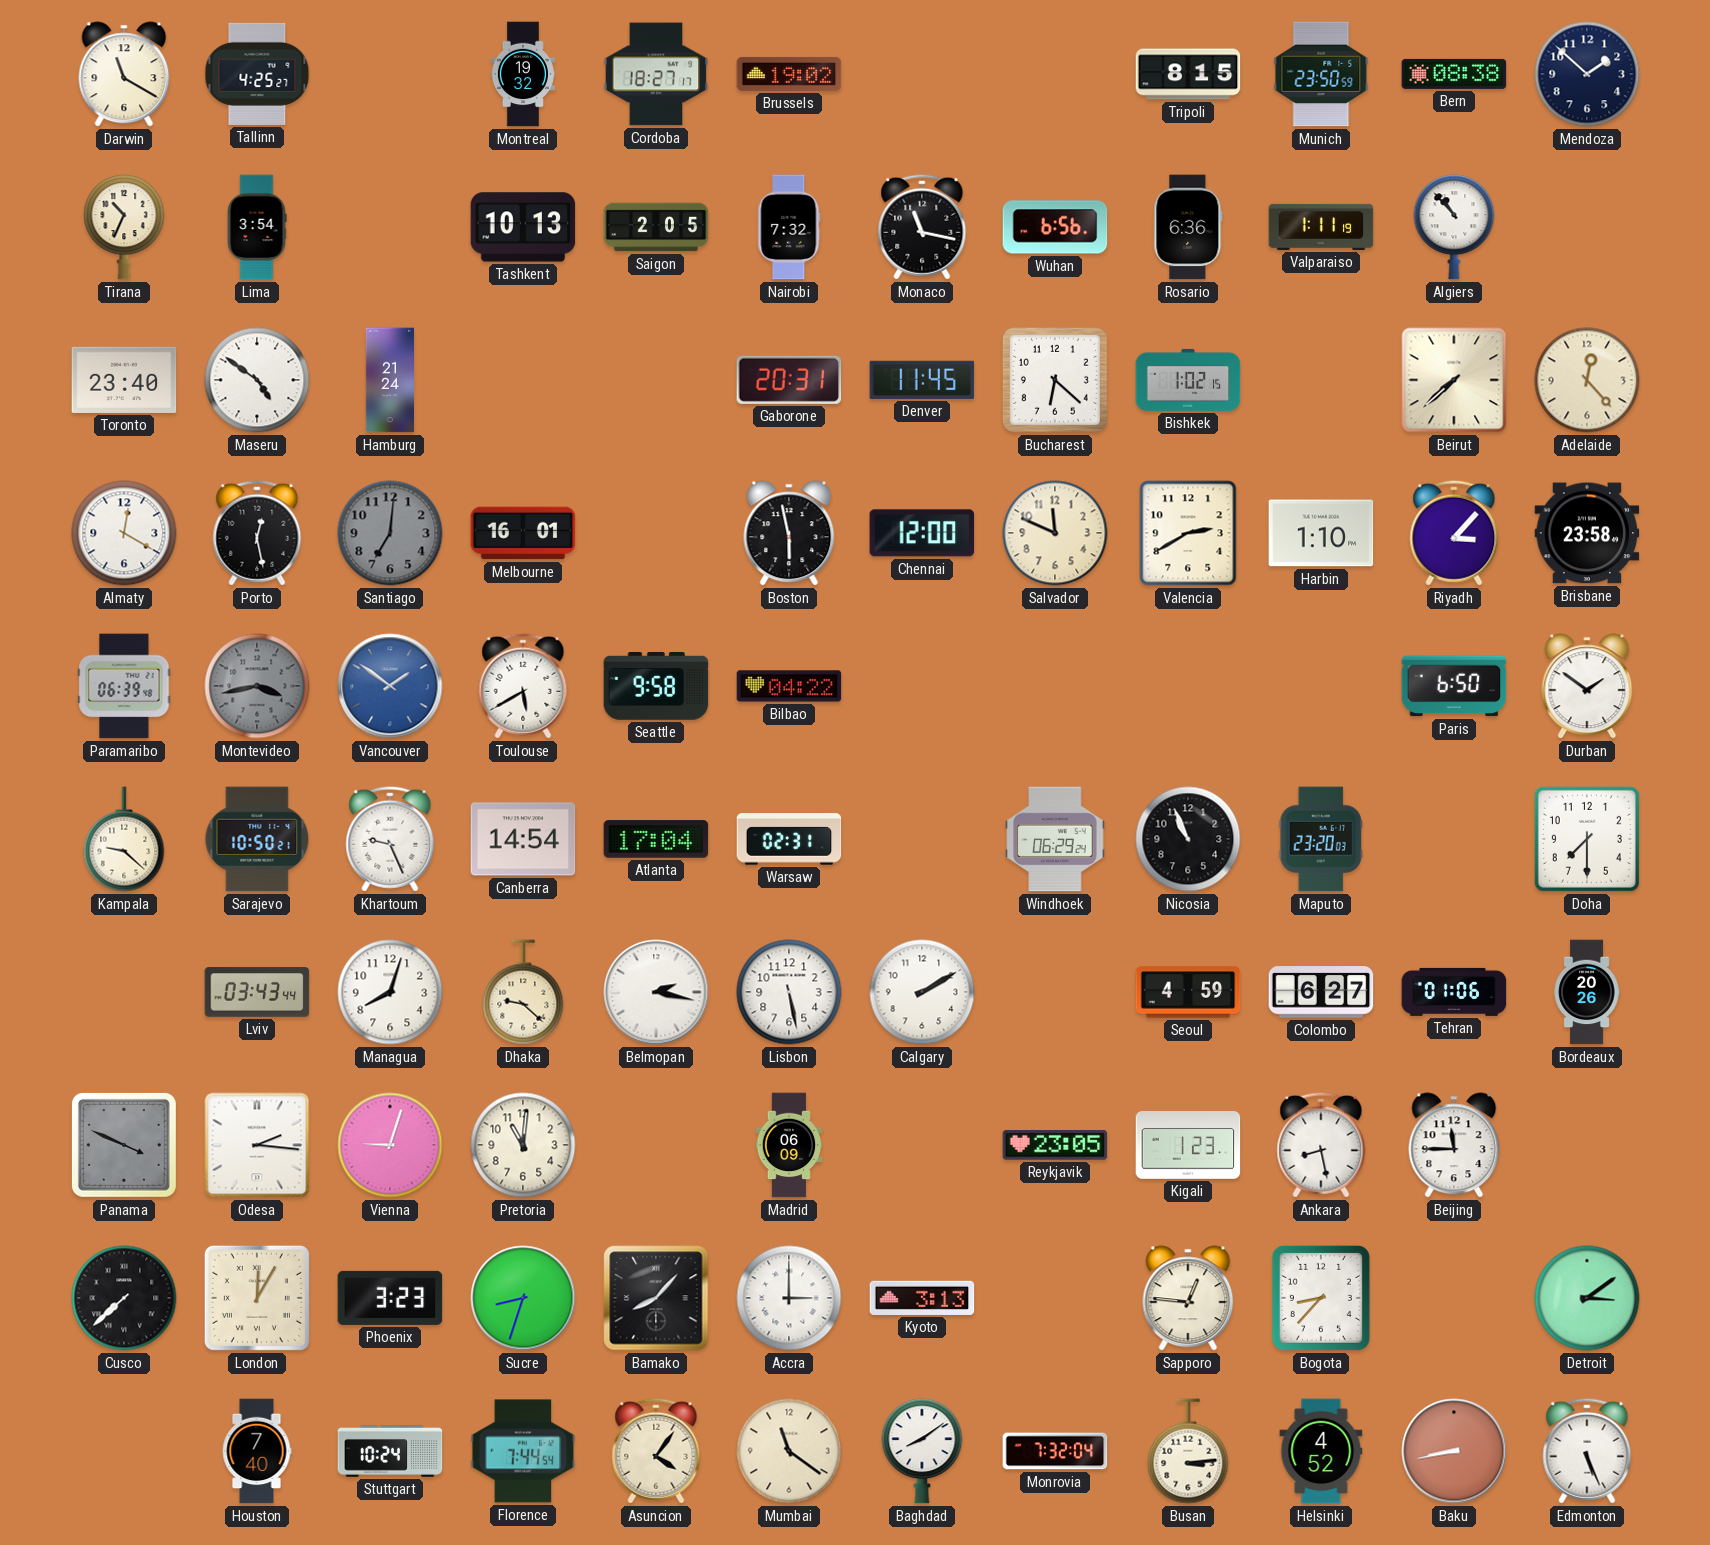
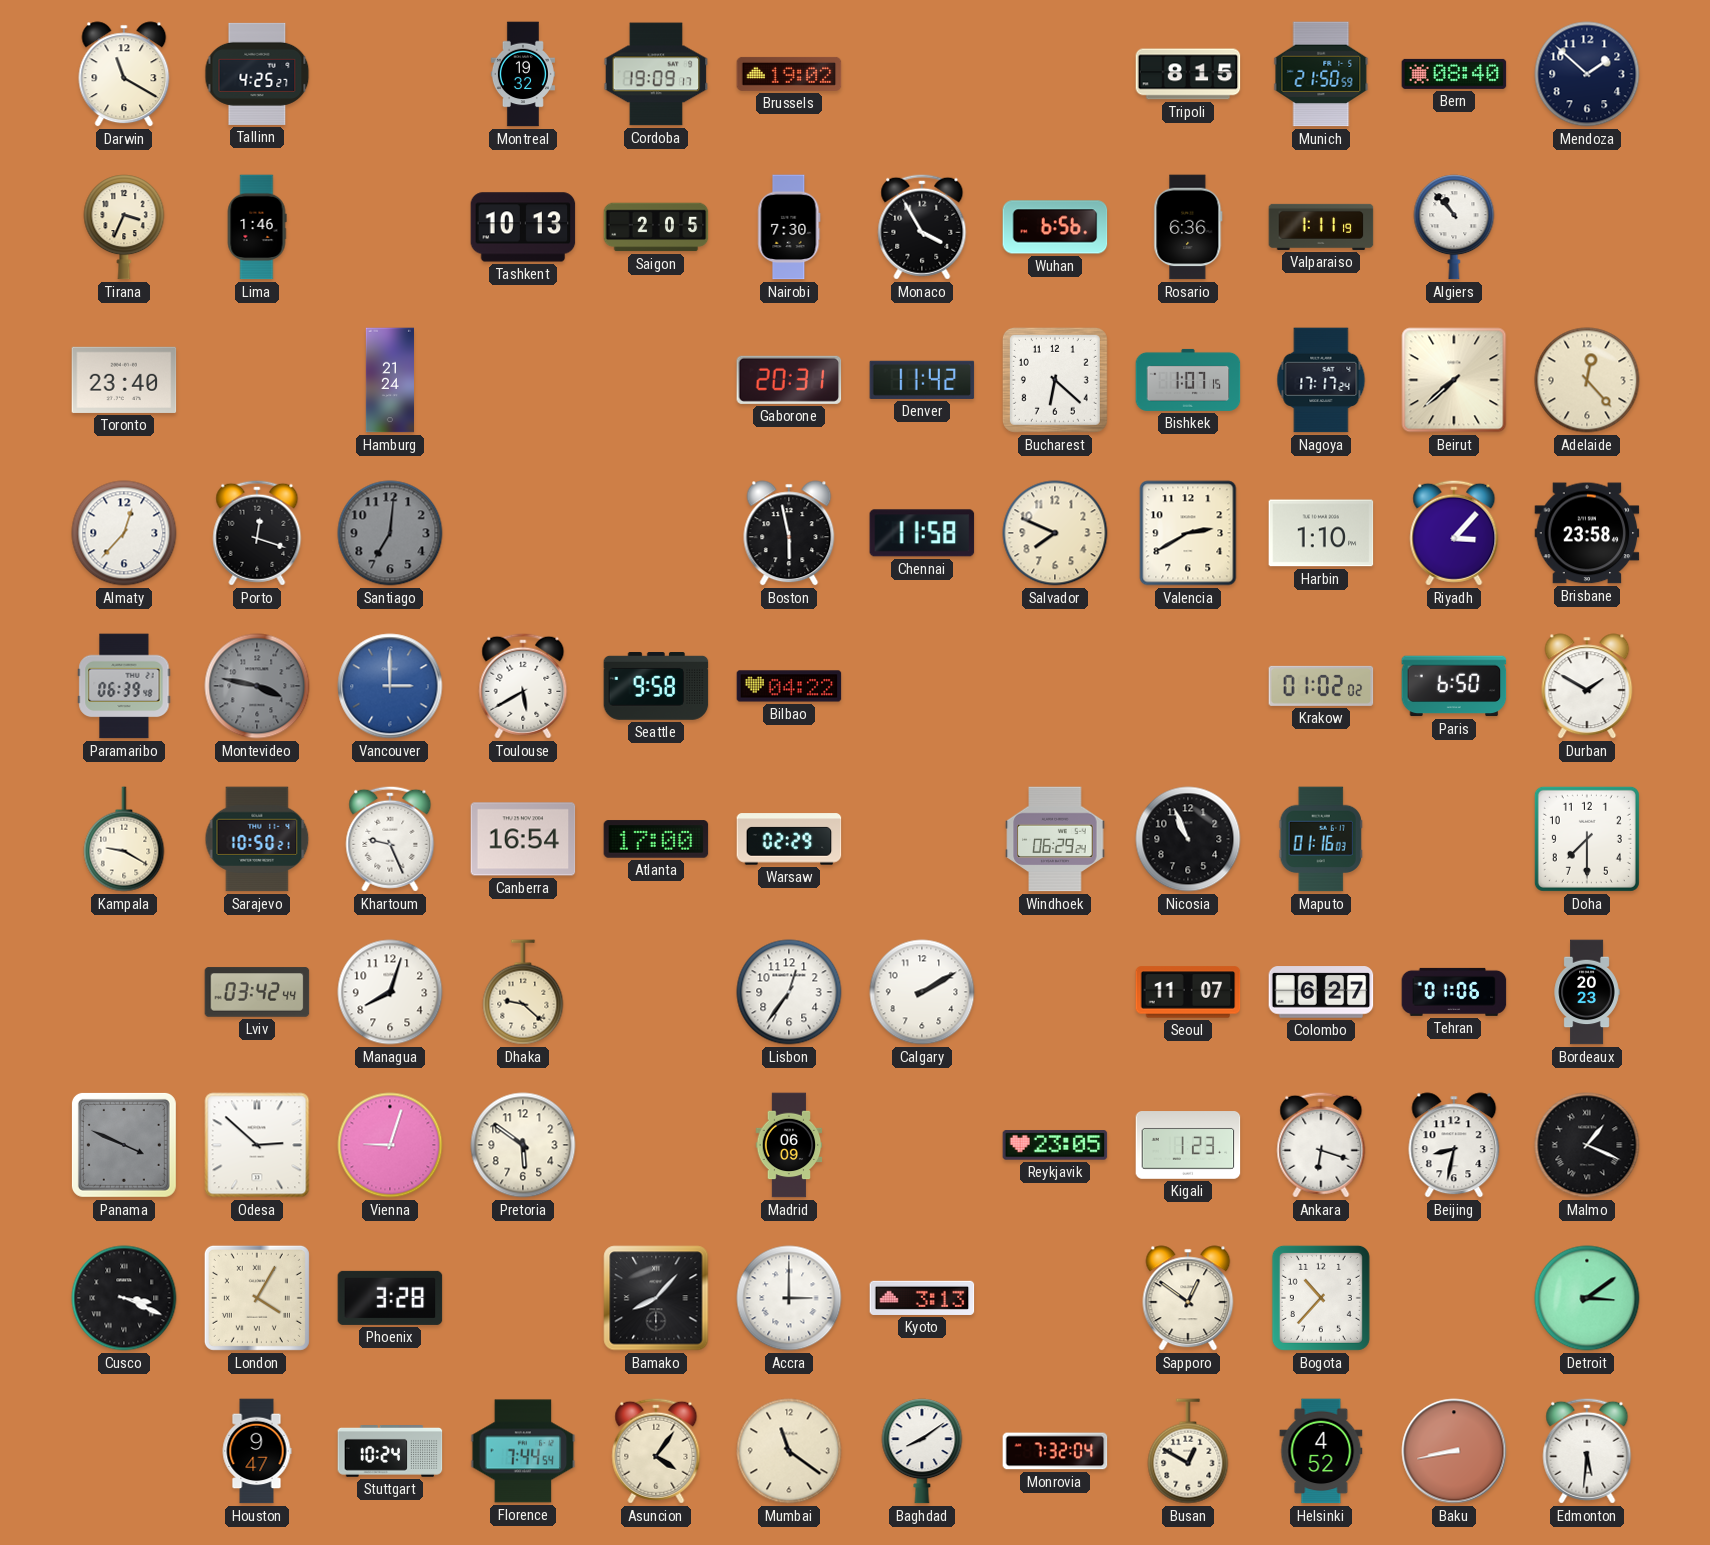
Cordoba: 18:27 -> 19:09
Munich: 23:50 -> 21:50
Bern: 08:38 -> 08:40
Tirana: 10:34 -> 3:34
Lima: 3:54 -> 1:46
Nairobi: 7:32 -> 7:30
Monaco: 11:17 -> 3:55
Maseru: 4:51 -> none
Denver: 11:45 -> 11:42
Bishkek: 1:02 -> 1:07
Nagoya: none -> 17:17
Almaty: 12:20 -> 12:37
Porto: 12:28 -> 12:18
Melbourne: 16:01 -> none
Chennai: 12:00 -> 11:58
Salvador: 11:49 -> 7:49
Montevideo: 3:43 -> 3:47
Vancouver: 1:51 -> 3:00
Krakow: none -> 01:02
Durban: 1:51 -> 1:50
Kampala: 9:22 -> 9:20
Canberra: 14:54 -> 16:54
Atlanta: 17:04 -> 17:00
Warsaw: 02:31 -> 02:29
Maputo: 23:20 -> 01:16
Lviv: 03:43 -> 03:42
Belmopan: 2:17 -> none
Lisbon: 5:28 -> 12:36
Seoul: 4:59 -> 11:07
Bordeaux: 20:26 -> 20:23
Odesa: 2:16 -> 2:52
Pretoria: 11:01 -> 5:51
Ankara: 8:28 -> 6:18
Beijing: 11:45 -> 8:32
Malmo: none -> 1:19
Cusco: 7:38 -> 3:19
London: 12:05 -> 4:05
Phoenix: 3:23 -> 3:28
Sucre: 8:33 -> none
Sapporo: 12:46 -> 12:51
Bogota: 8:37 -> 10:37
Houston: 7:40 -> 9:47
Busan: 3:14 -> 12:50
Edmonton: 5:26 -> 5:31
